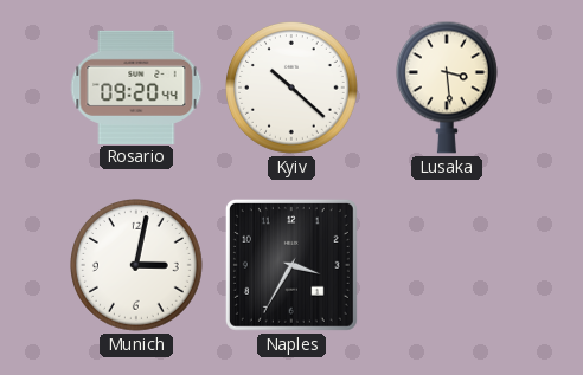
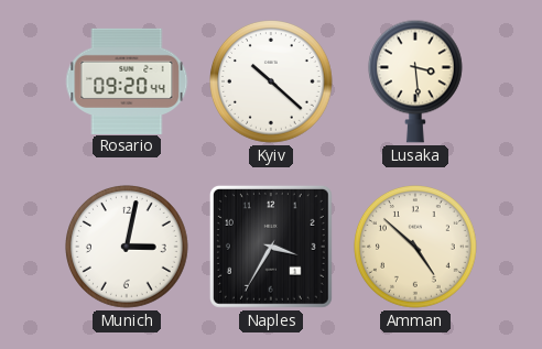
Amman: none -> 4:52
